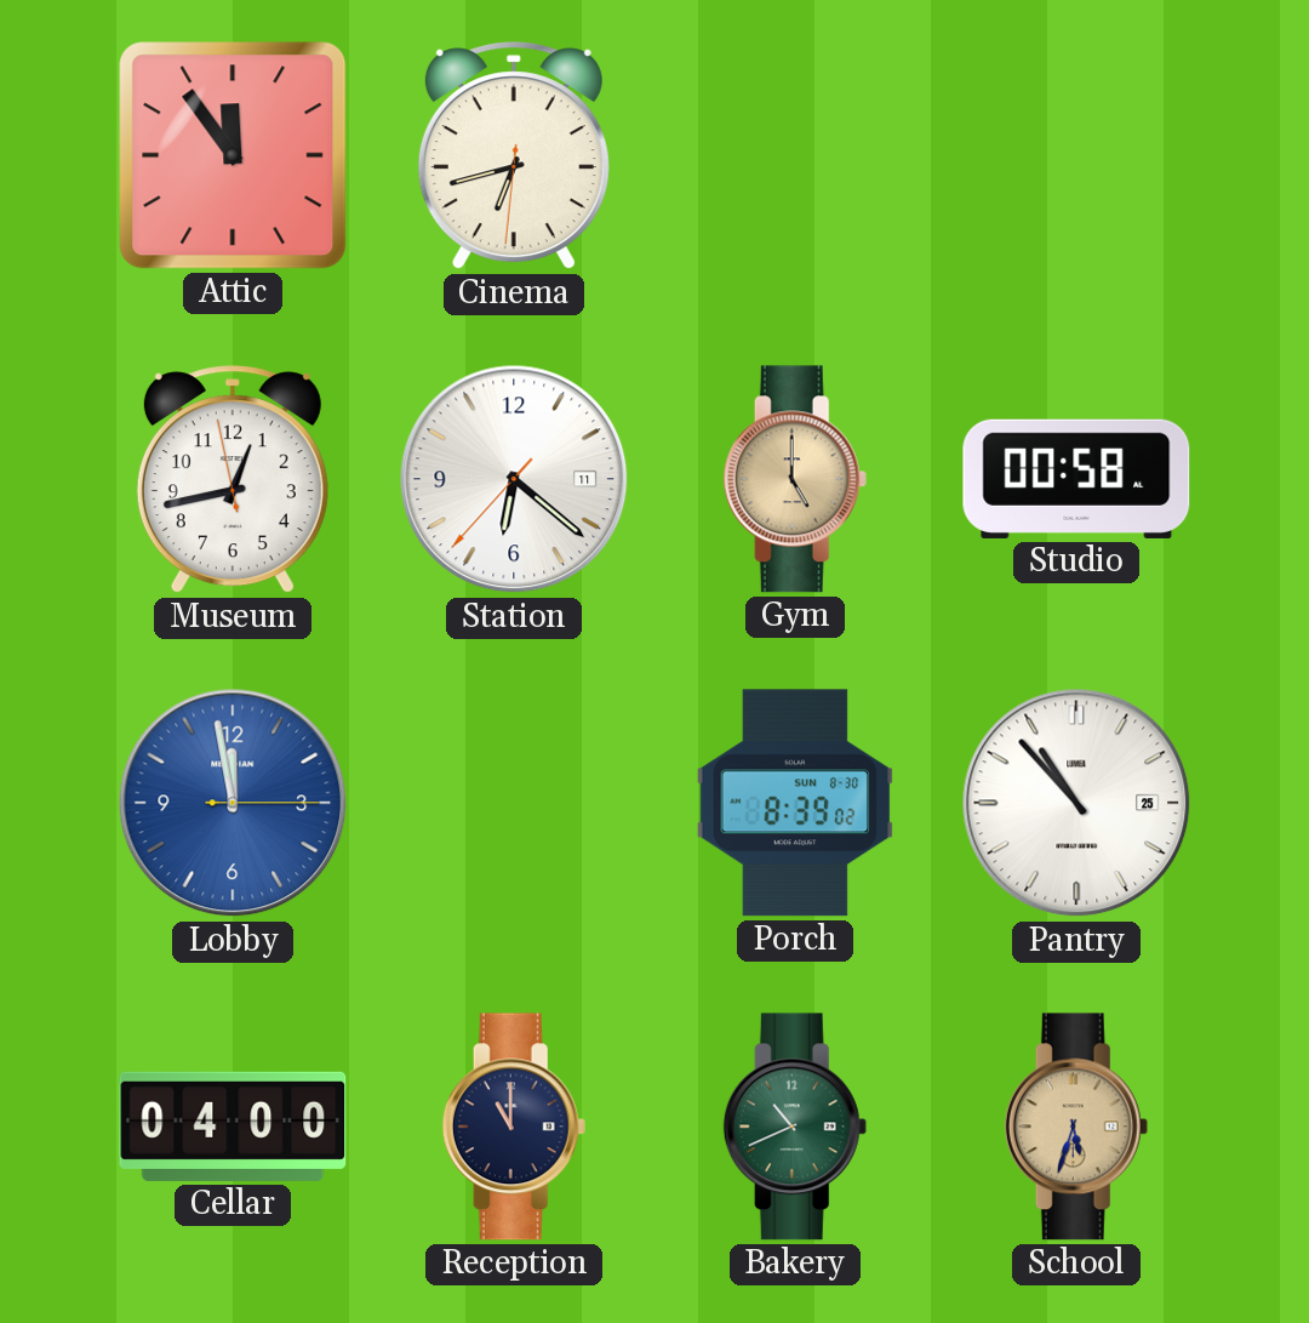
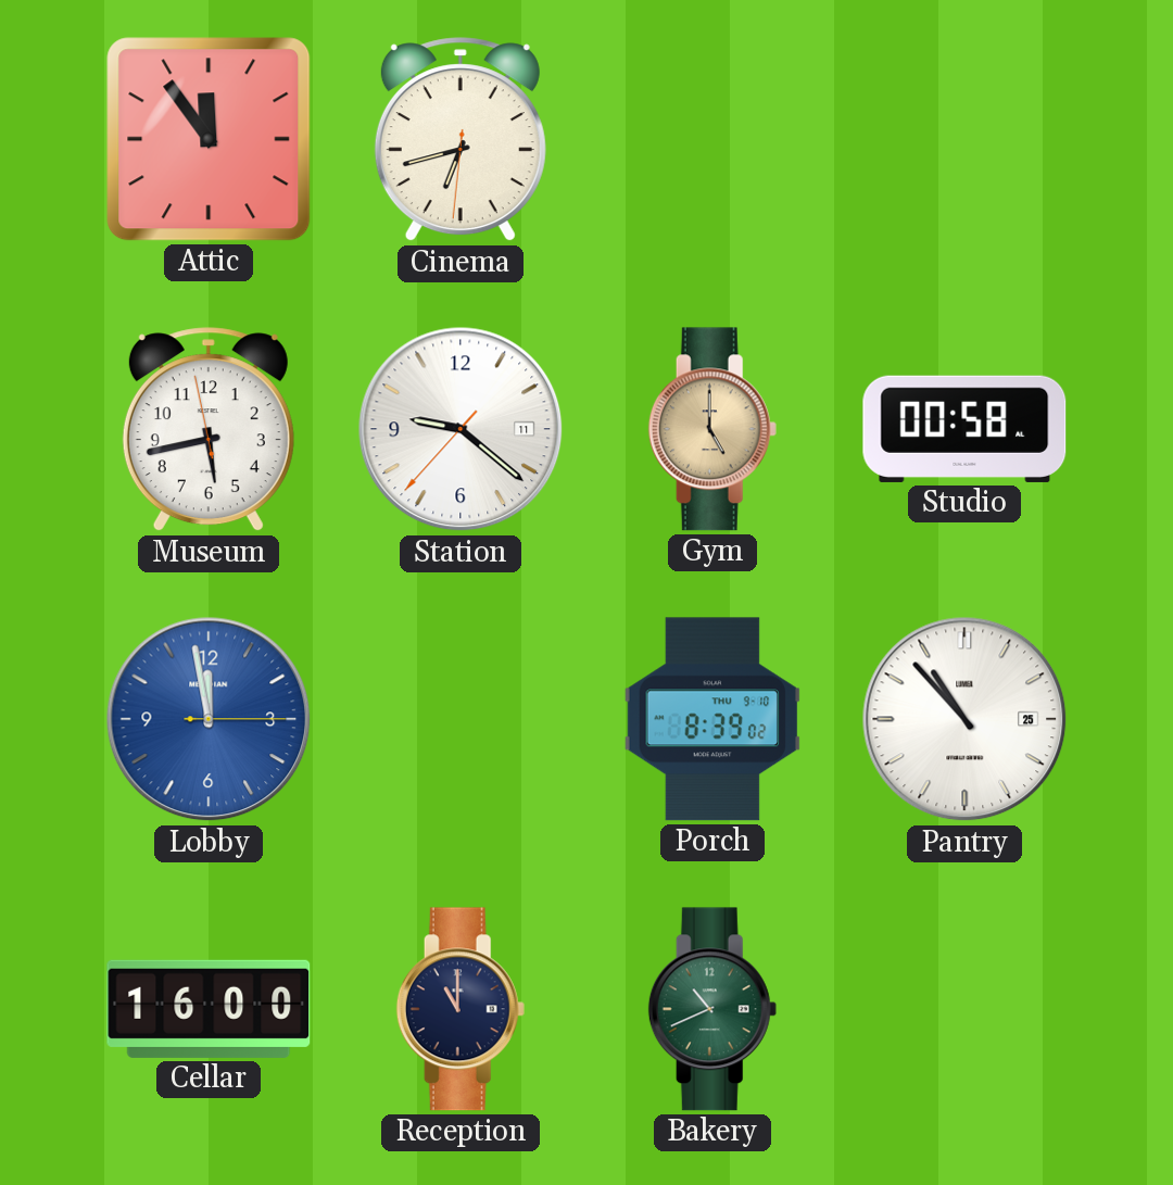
Museum: 12:42 -> 5:42
Station: 6:21 -> 9:21
Porch date: SUN 8-30 -> THU 9-10
Cellar: 04:00 -> 16:00
School: 5:33 -> none
